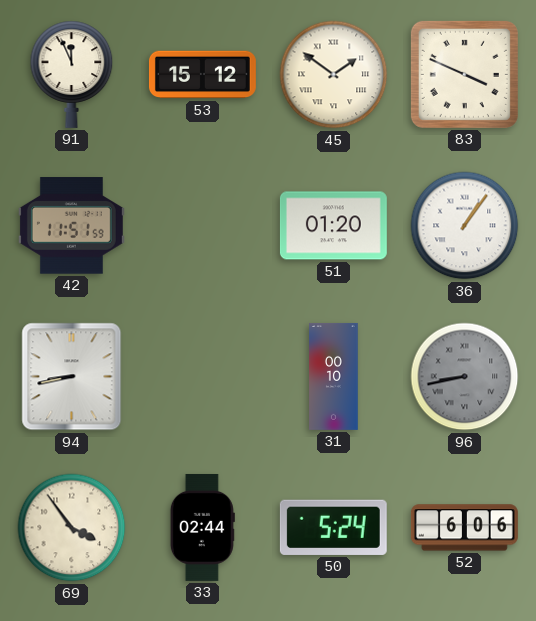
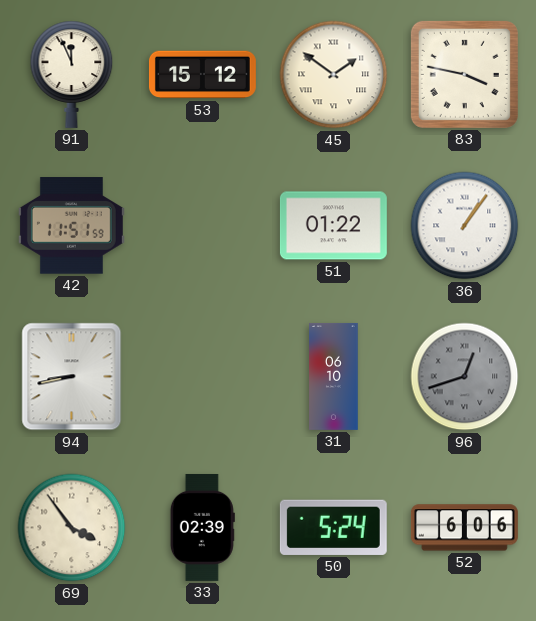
83: 3:49 -> 3:47
51: 01:20 -> 01:22
31: 00:10 -> 06:10
96: 8:43 -> 12:42
33: 02:44 -> 02:39
